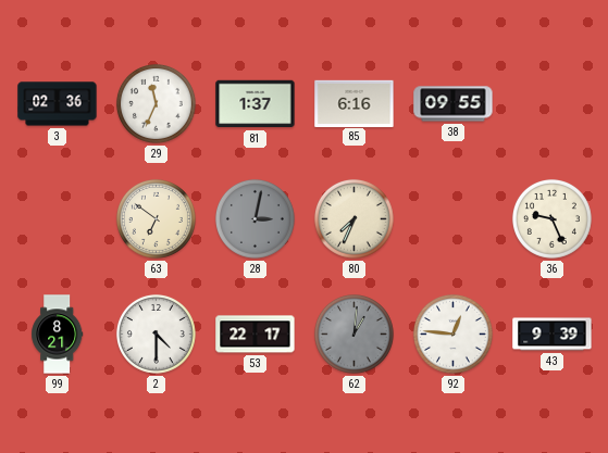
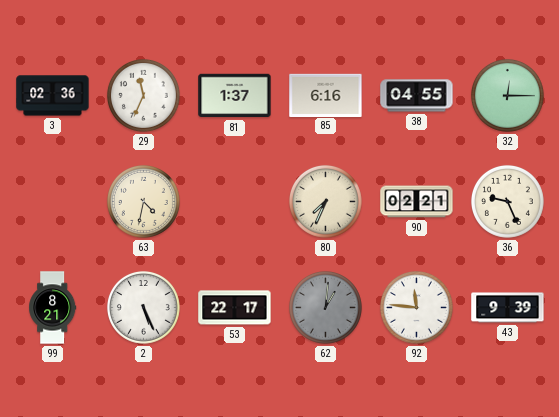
38: 09:55 -> 04:55
32: none -> 12:15
63: 6:51 -> 4:32
28: 3:02 -> none
90: none -> 02:21
2: 4:30 -> 5:26
92: 12:46 -> 11:46
